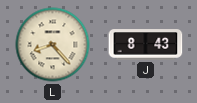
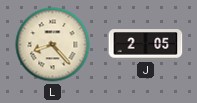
J: 8:43 -> 2:05
